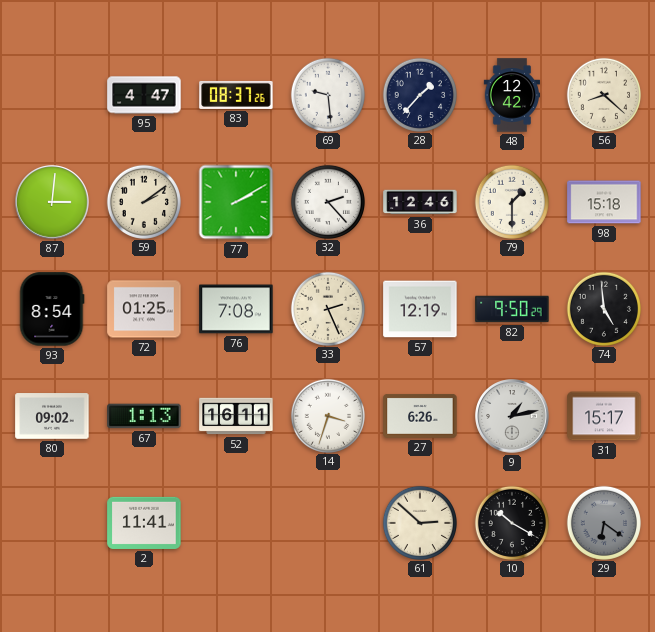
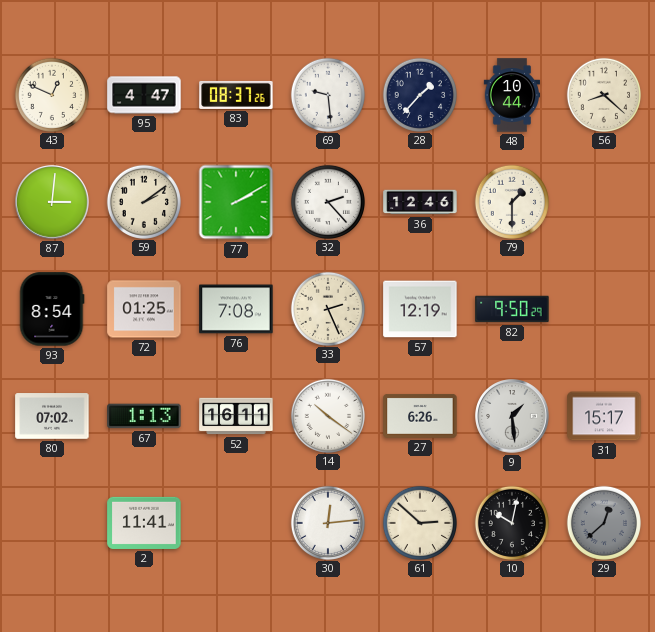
43: none -> 12:49
48: 12:42 -> 10:44
98: 15:18 -> none
74: 4:59 -> none
80: 09:02 -> 07:02
14: 3:33 -> 10:21
9: 1:13 -> 1:29
30: none -> 12:14
10: 10:20 -> 10:02
29: 6:21 -> 12:38
